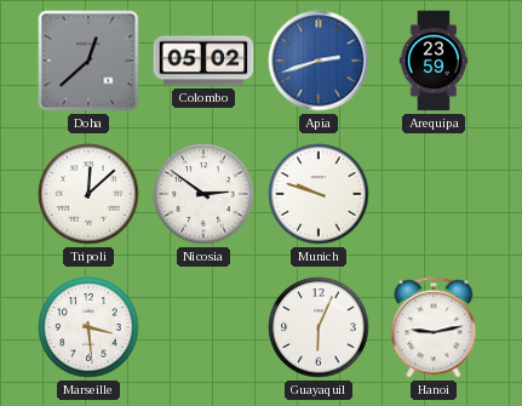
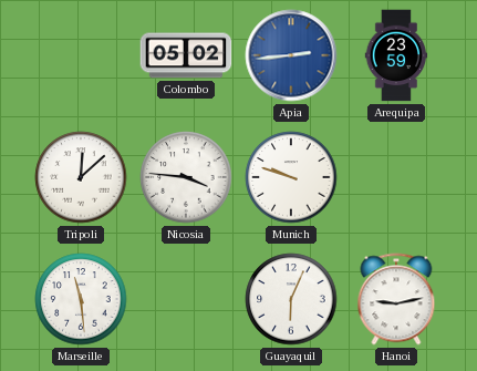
Doha: 12:38 -> none
Apia: 2:42 -> 2:44
Nicosia: 2:51 -> 3:46
Marseille: 3:29 -> 11:29
